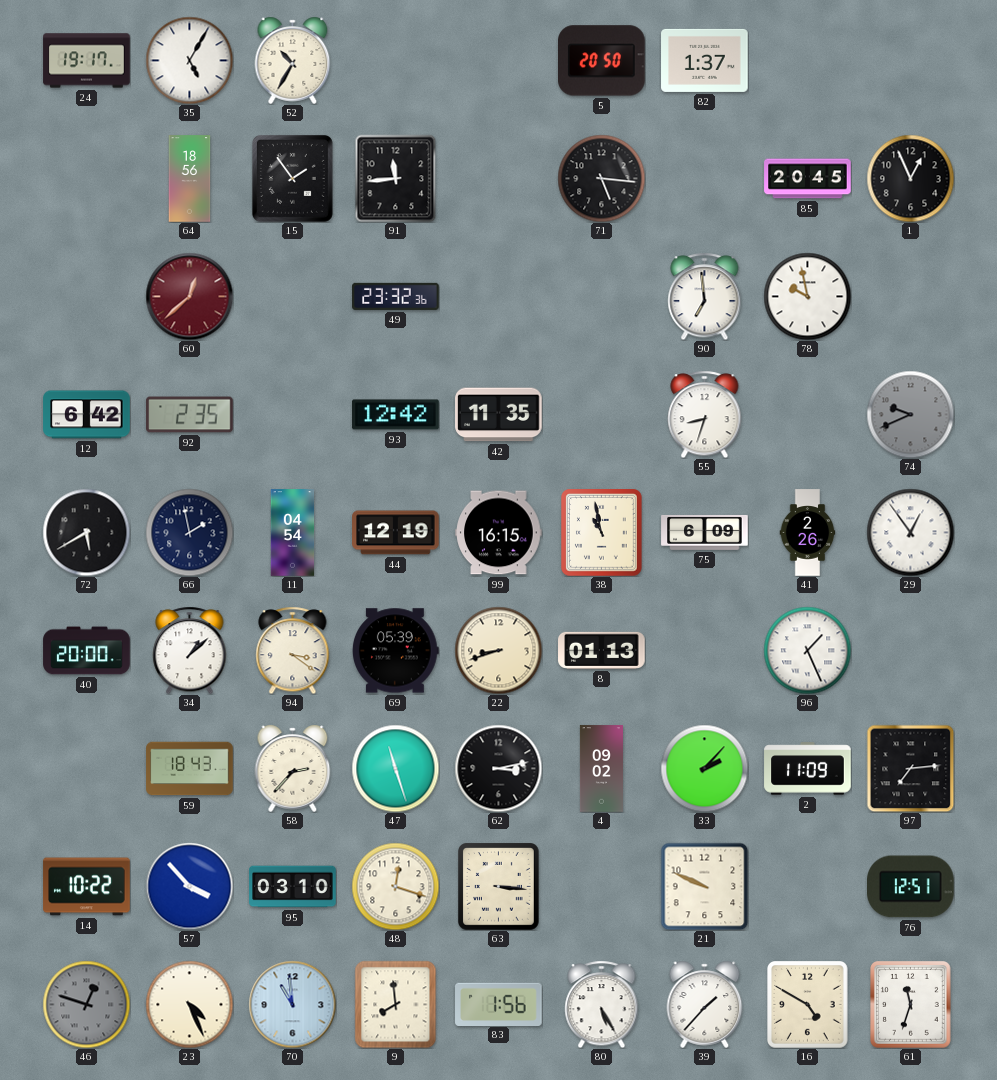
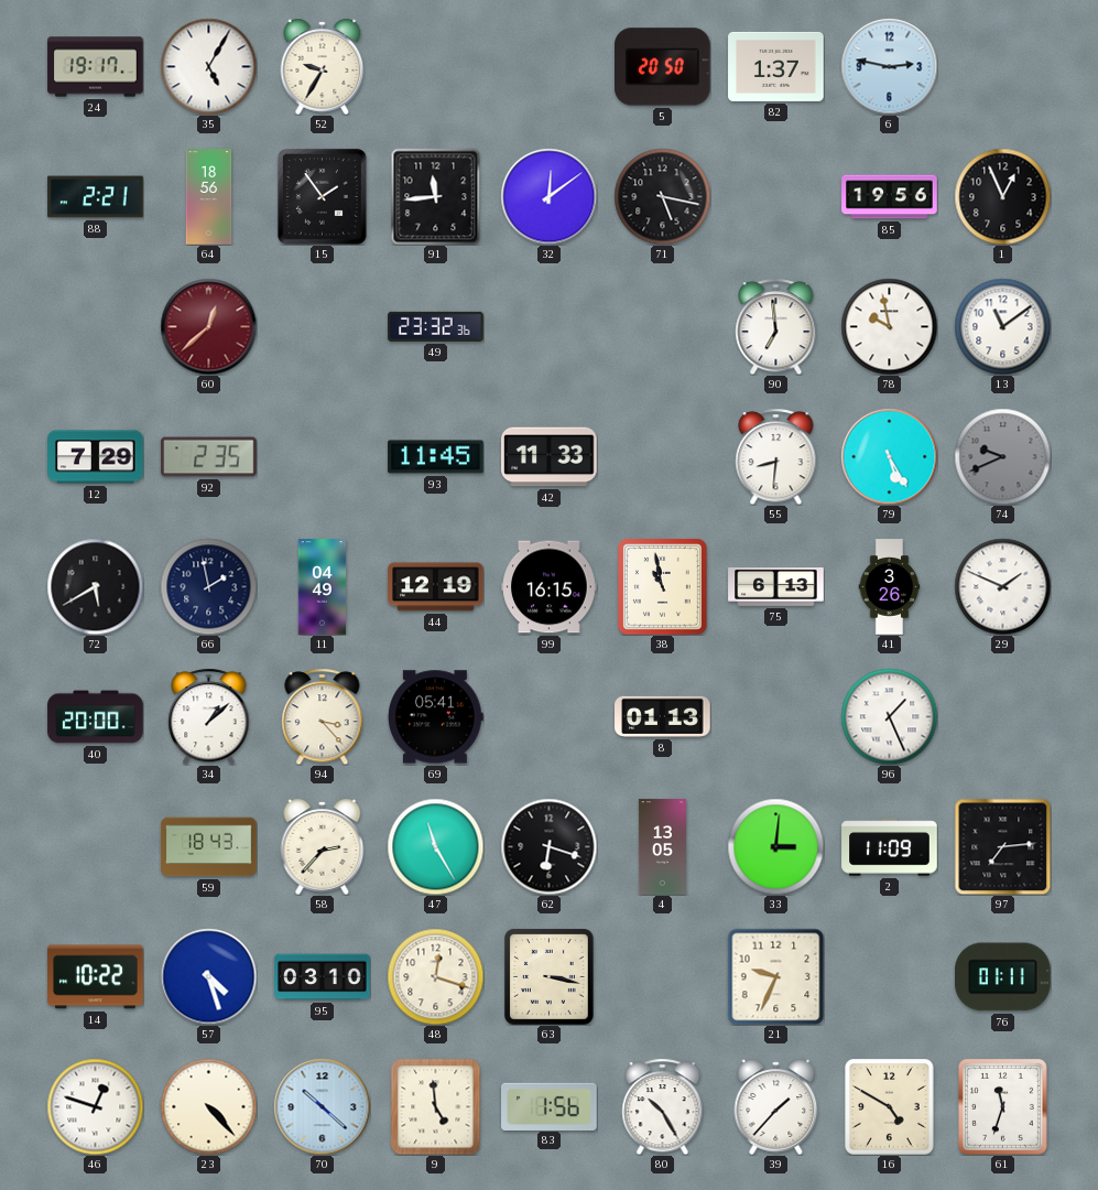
52: 10:35 -> 9:35
6: none -> 2:47
88: none -> 2:21
32: none -> 12:09
71: 5:16 -> 5:17
85: 20:45 -> 19:56
13: none -> 11:09
12: 6:42 -> 7:29
93: 12:42 -> 11:45
42: 11:35 -> 11:33
55: 8:33 -> 8:31
79: none -> 5:25
11: 04:54 -> 04:49
75: 6:09 -> 6:13
41: 2:26 -> 3:26
29: 12:54 -> 1:49
94: 3:21 -> 3:23
69: 05:39 -> 05:41
22: 8:42 -> none
47: 11:27 -> 11:25
62: 3:13 -> 6:18
4: 09:02 -> 13:05
33: 2:07 -> 3:01
57: 3:53 -> 4:27
63: 3:16 -> 3:17
21: 9:49 -> 9:34
76: 12:51 -> 01:11
46 dial: grey -> white
23: 4:26 -> 4:23
70: 10:59 -> 10:22
9: 7:59 -> 4:59
80: 5:25 -> 10:25
